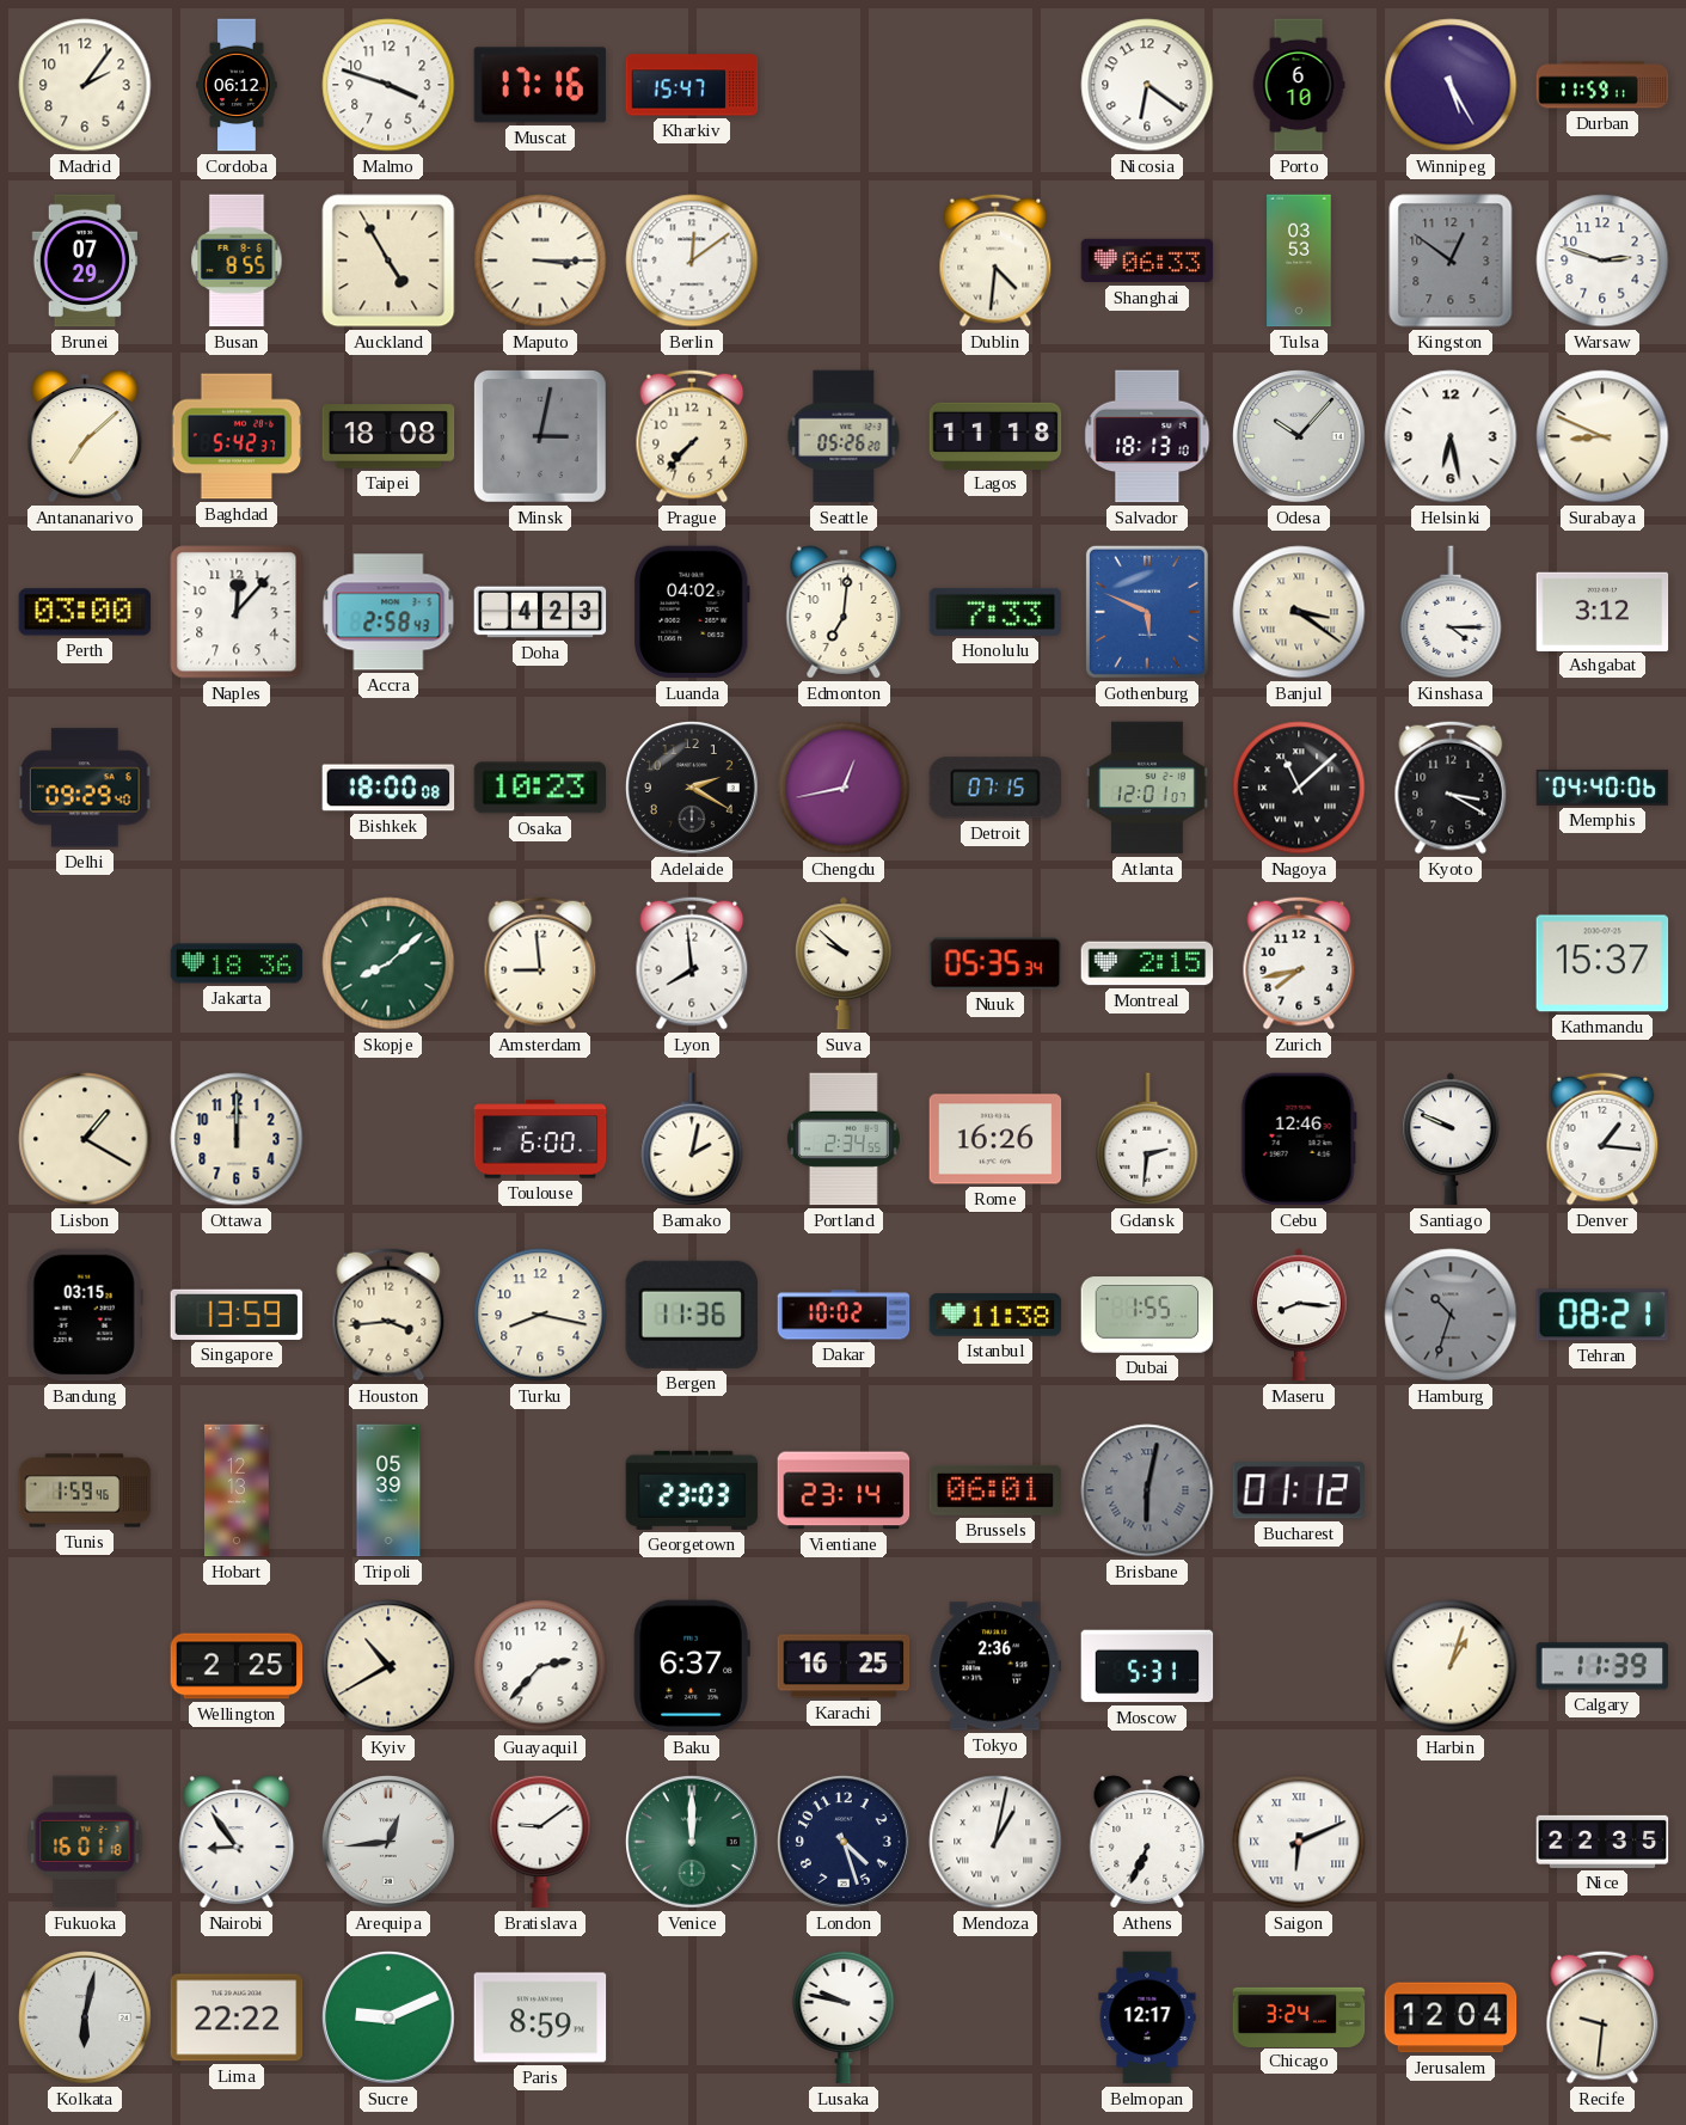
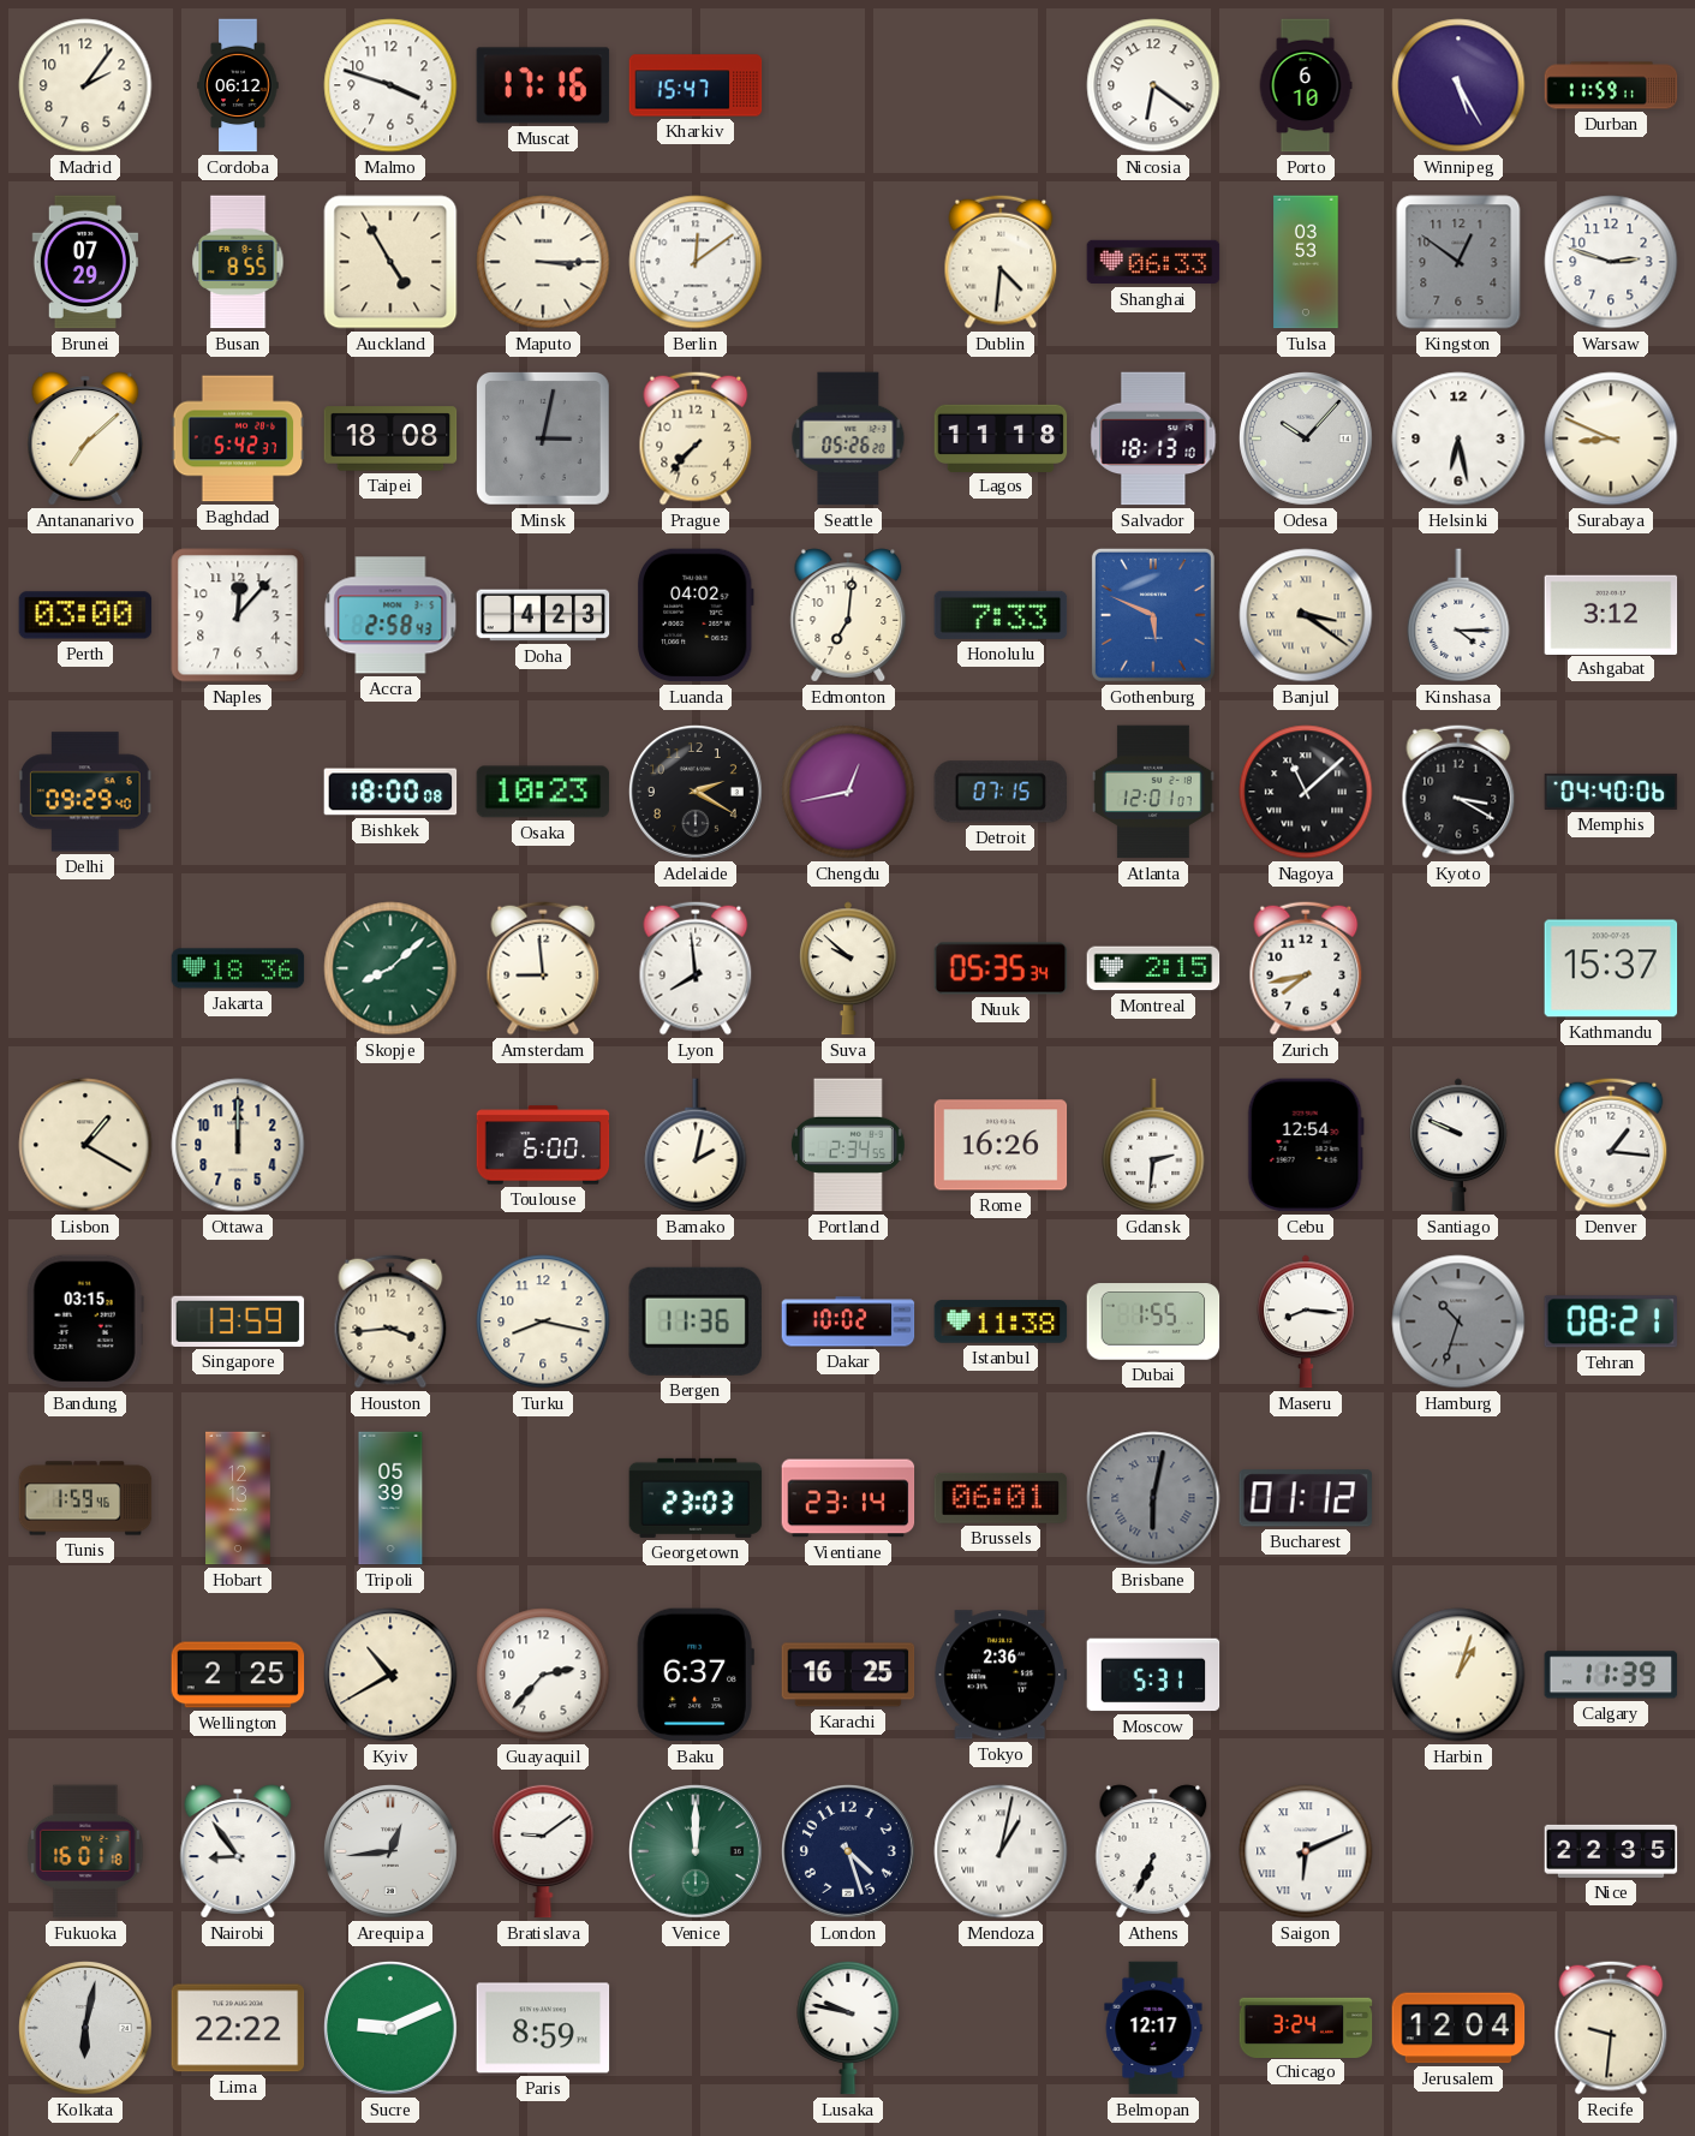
Cebu: 12:46 -> 12:54
